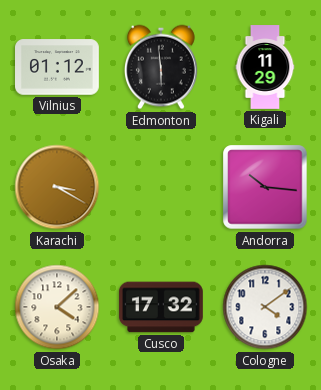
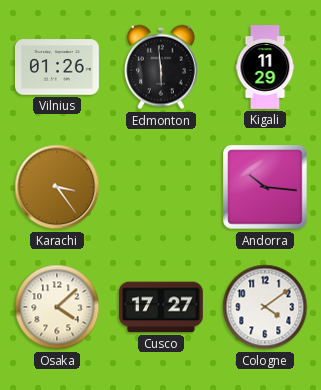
Vilnius: 01:12 -> 01:26
Karachi: 3:20 -> 3:24
Cusco: 17:32 -> 17:27
